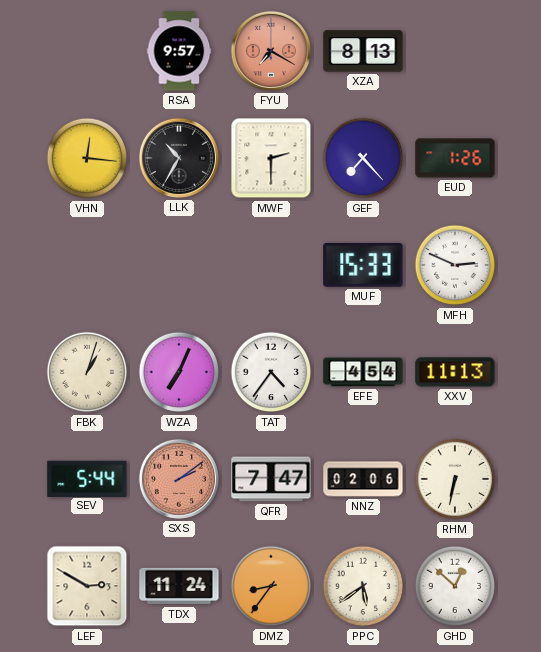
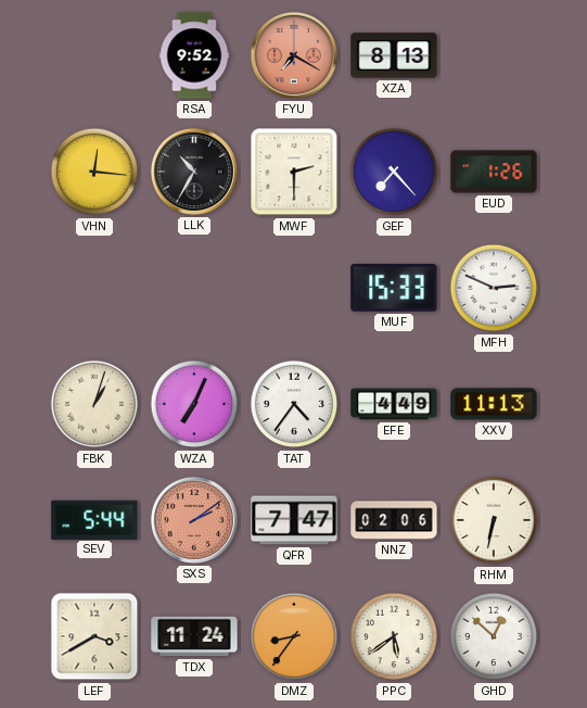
RSA: 9:57 -> 9:52
EFE: 4:54 -> 4:49
LEF: 2:50 -> 3:40
